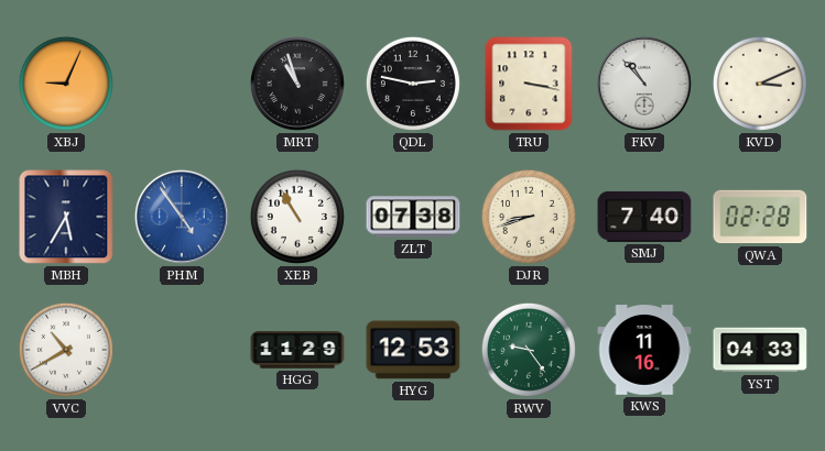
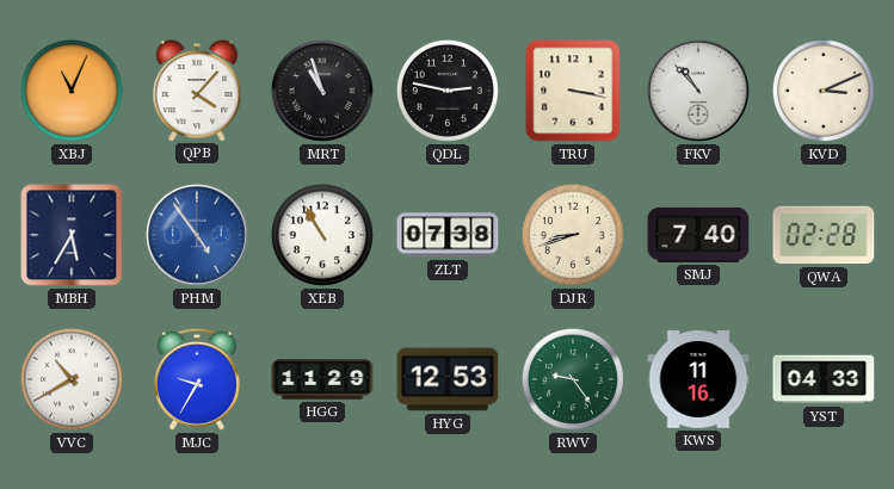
XBJ: 9:04 -> 11:04
QPB: none -> 4:07
MJC: none -> 9:35
